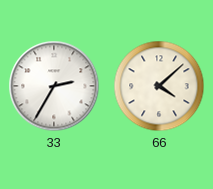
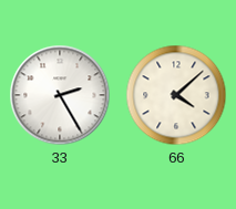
33: 2:35 -> 2:25
